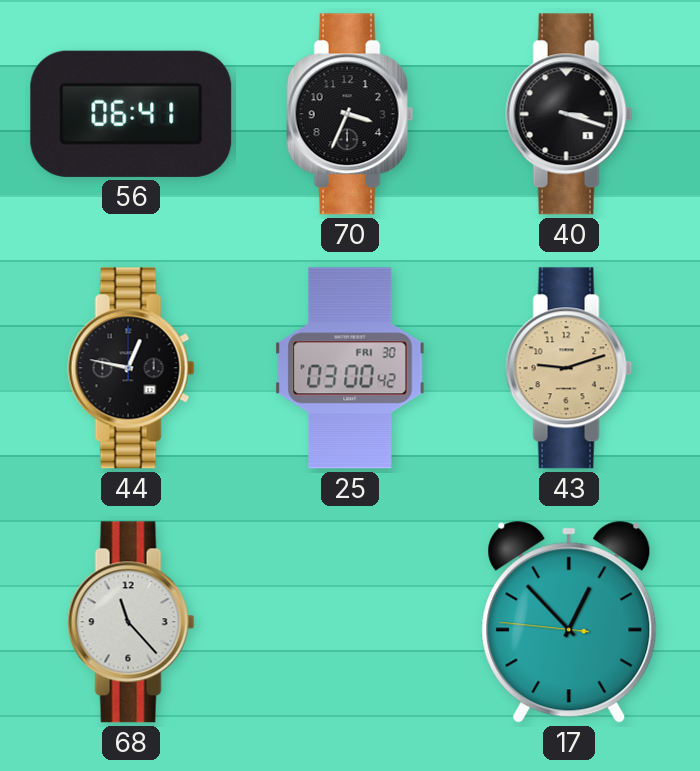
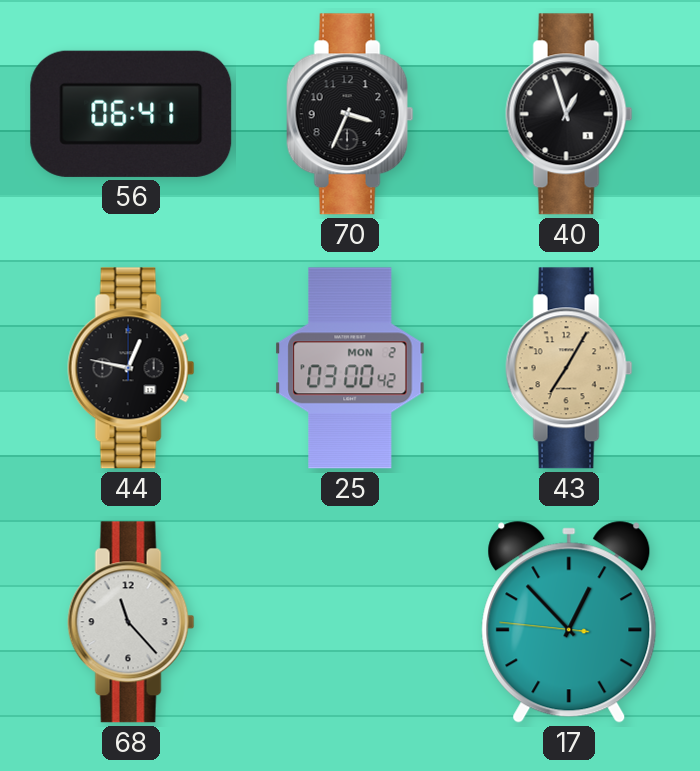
40: 3:18 -> 12:57
25 date: FRI 30 -> MON 2
43: 9:12 -> 7:05
